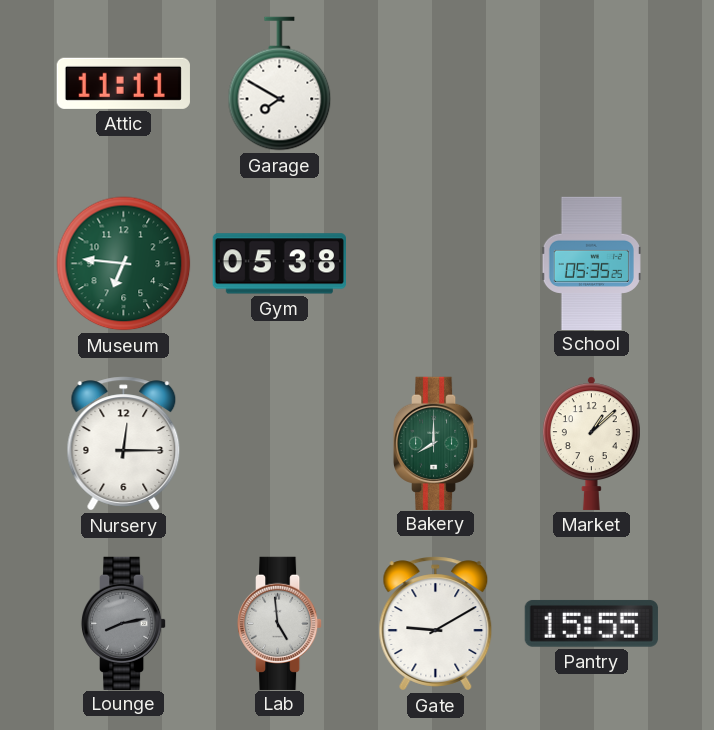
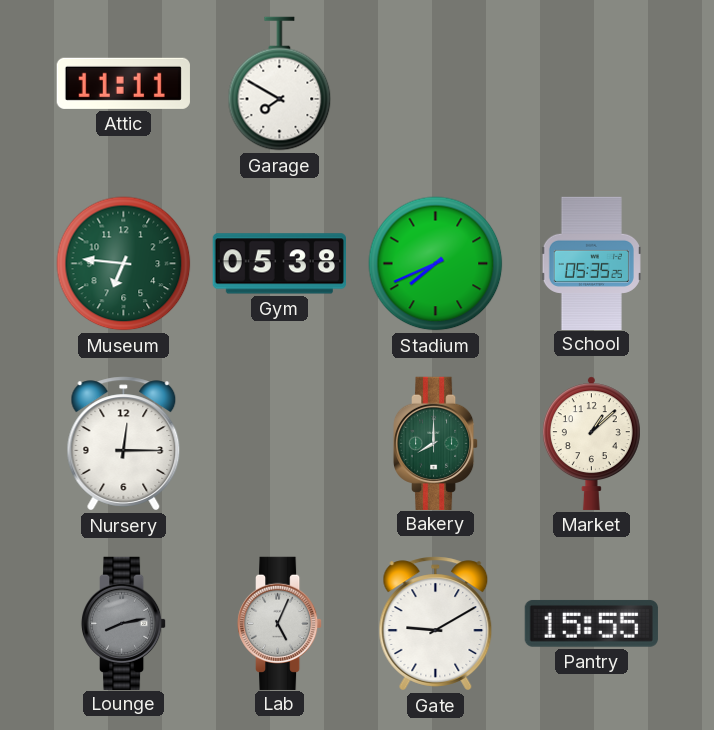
Stadium: none -> 7:41
Lab: 4:59 -> 5:04
